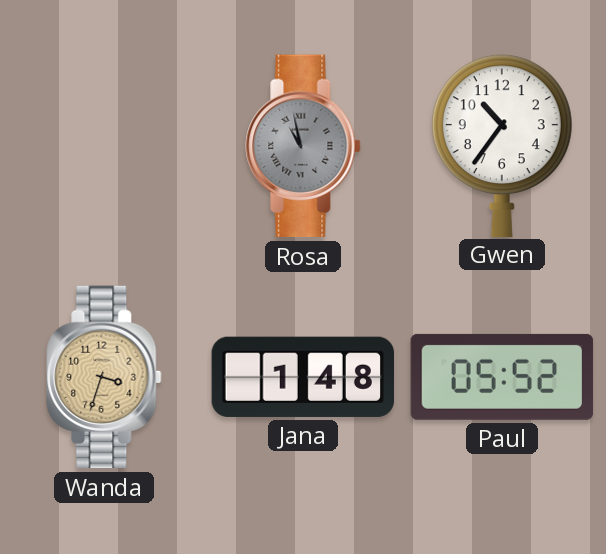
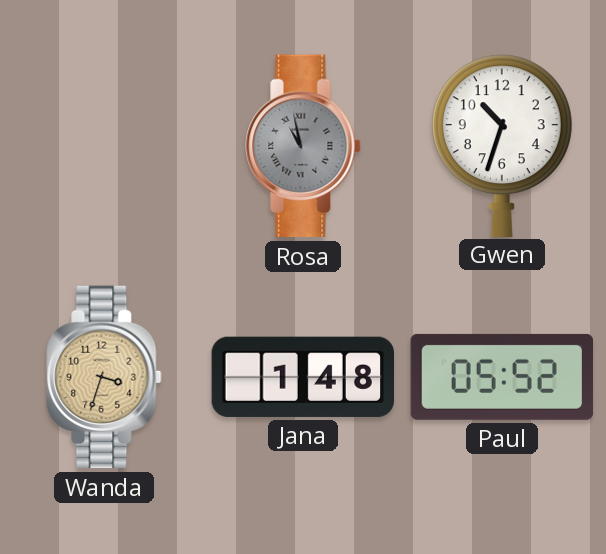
Gwen: 10:36 -> 10:33
